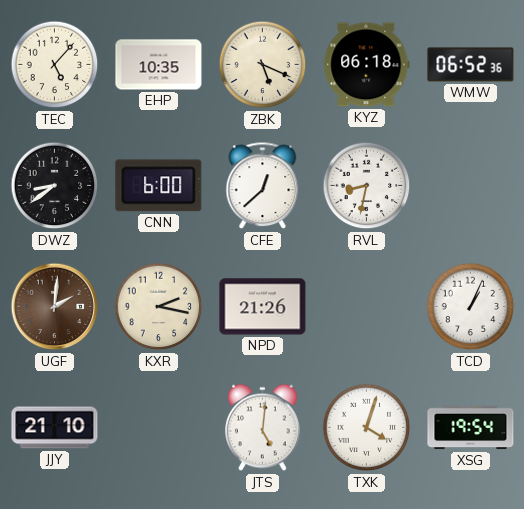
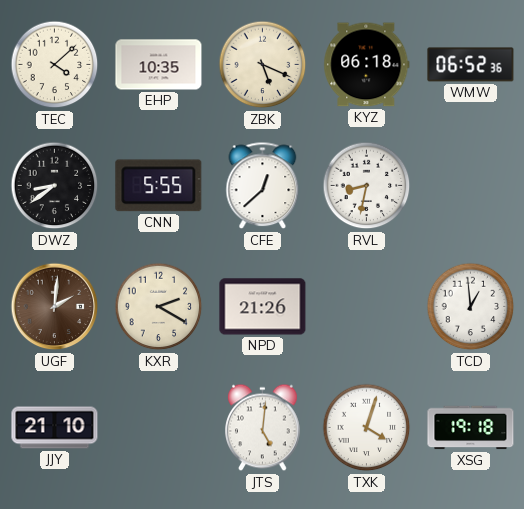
TEC: 5:07 -> 4:08
CNN: 6:00 -> 5:55
KXR: 2:17 -> 2:20
TCD: 1:04 -> 12:59
XSG: 19:54 -> 19:18
